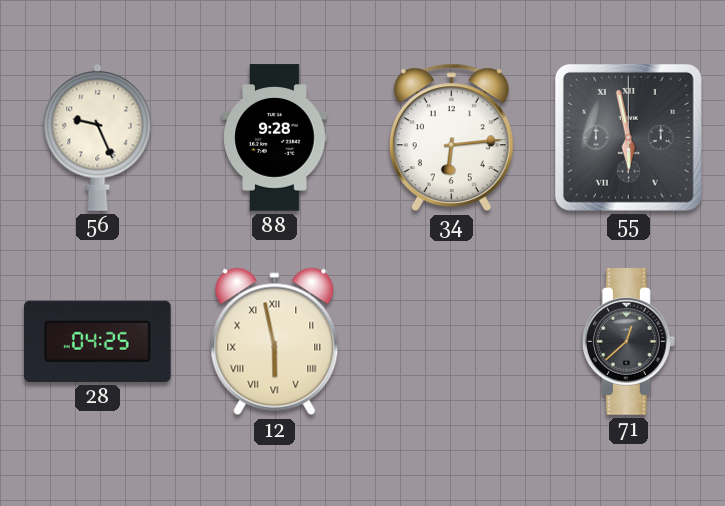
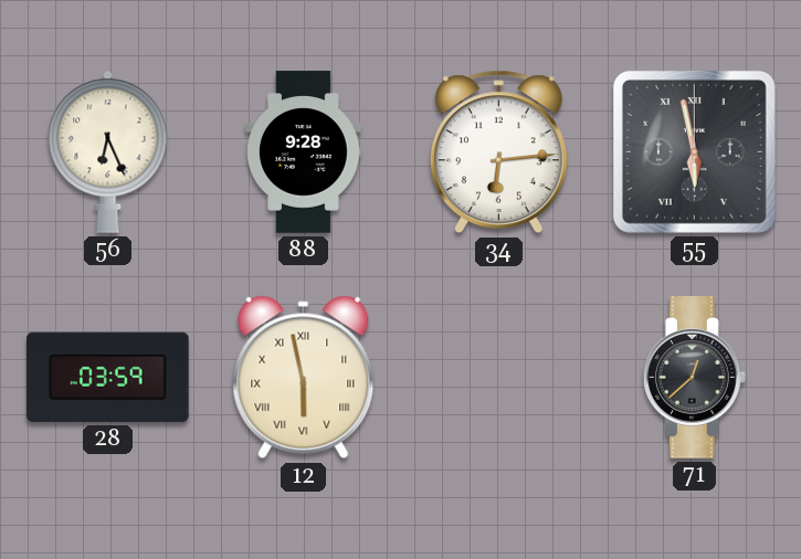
56: 9:26 -> 6:26
28: 04:25 -> 03:59
